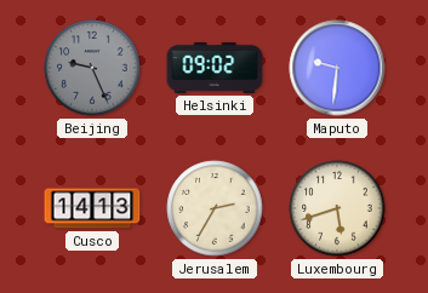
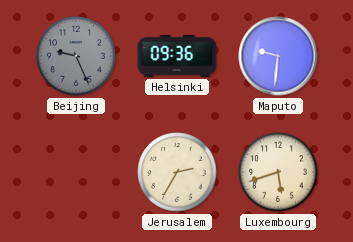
Helsinki: 09:02 -> 09:36
Cusco: 14:13 -> none
